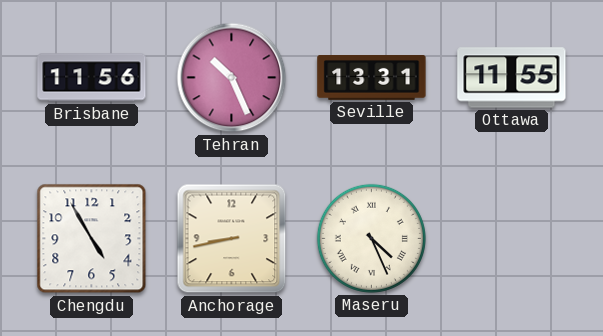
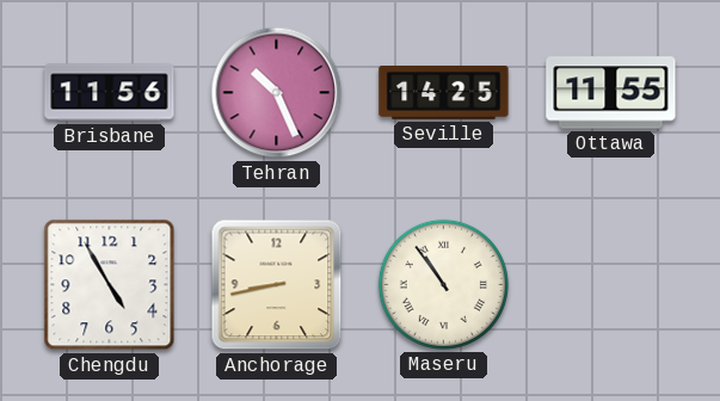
Seville: 13:31 -> 14:25
Maseru: 4:26 -> 10:54
